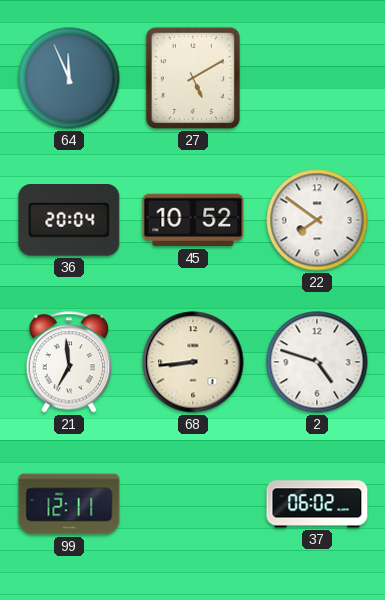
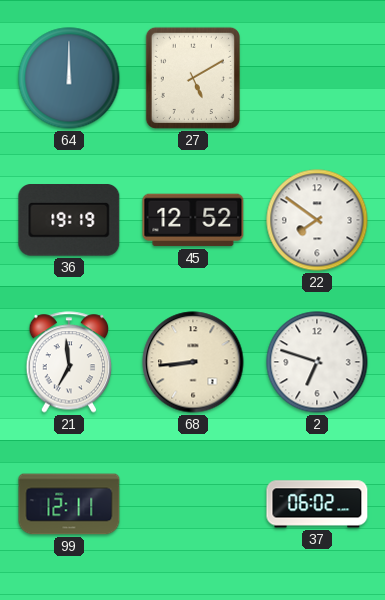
64: 11:56 -> 12:00
36: 20:04 -> 19:19
45: 10:52 -> 12:52
2: 4:48 -> 6:48
